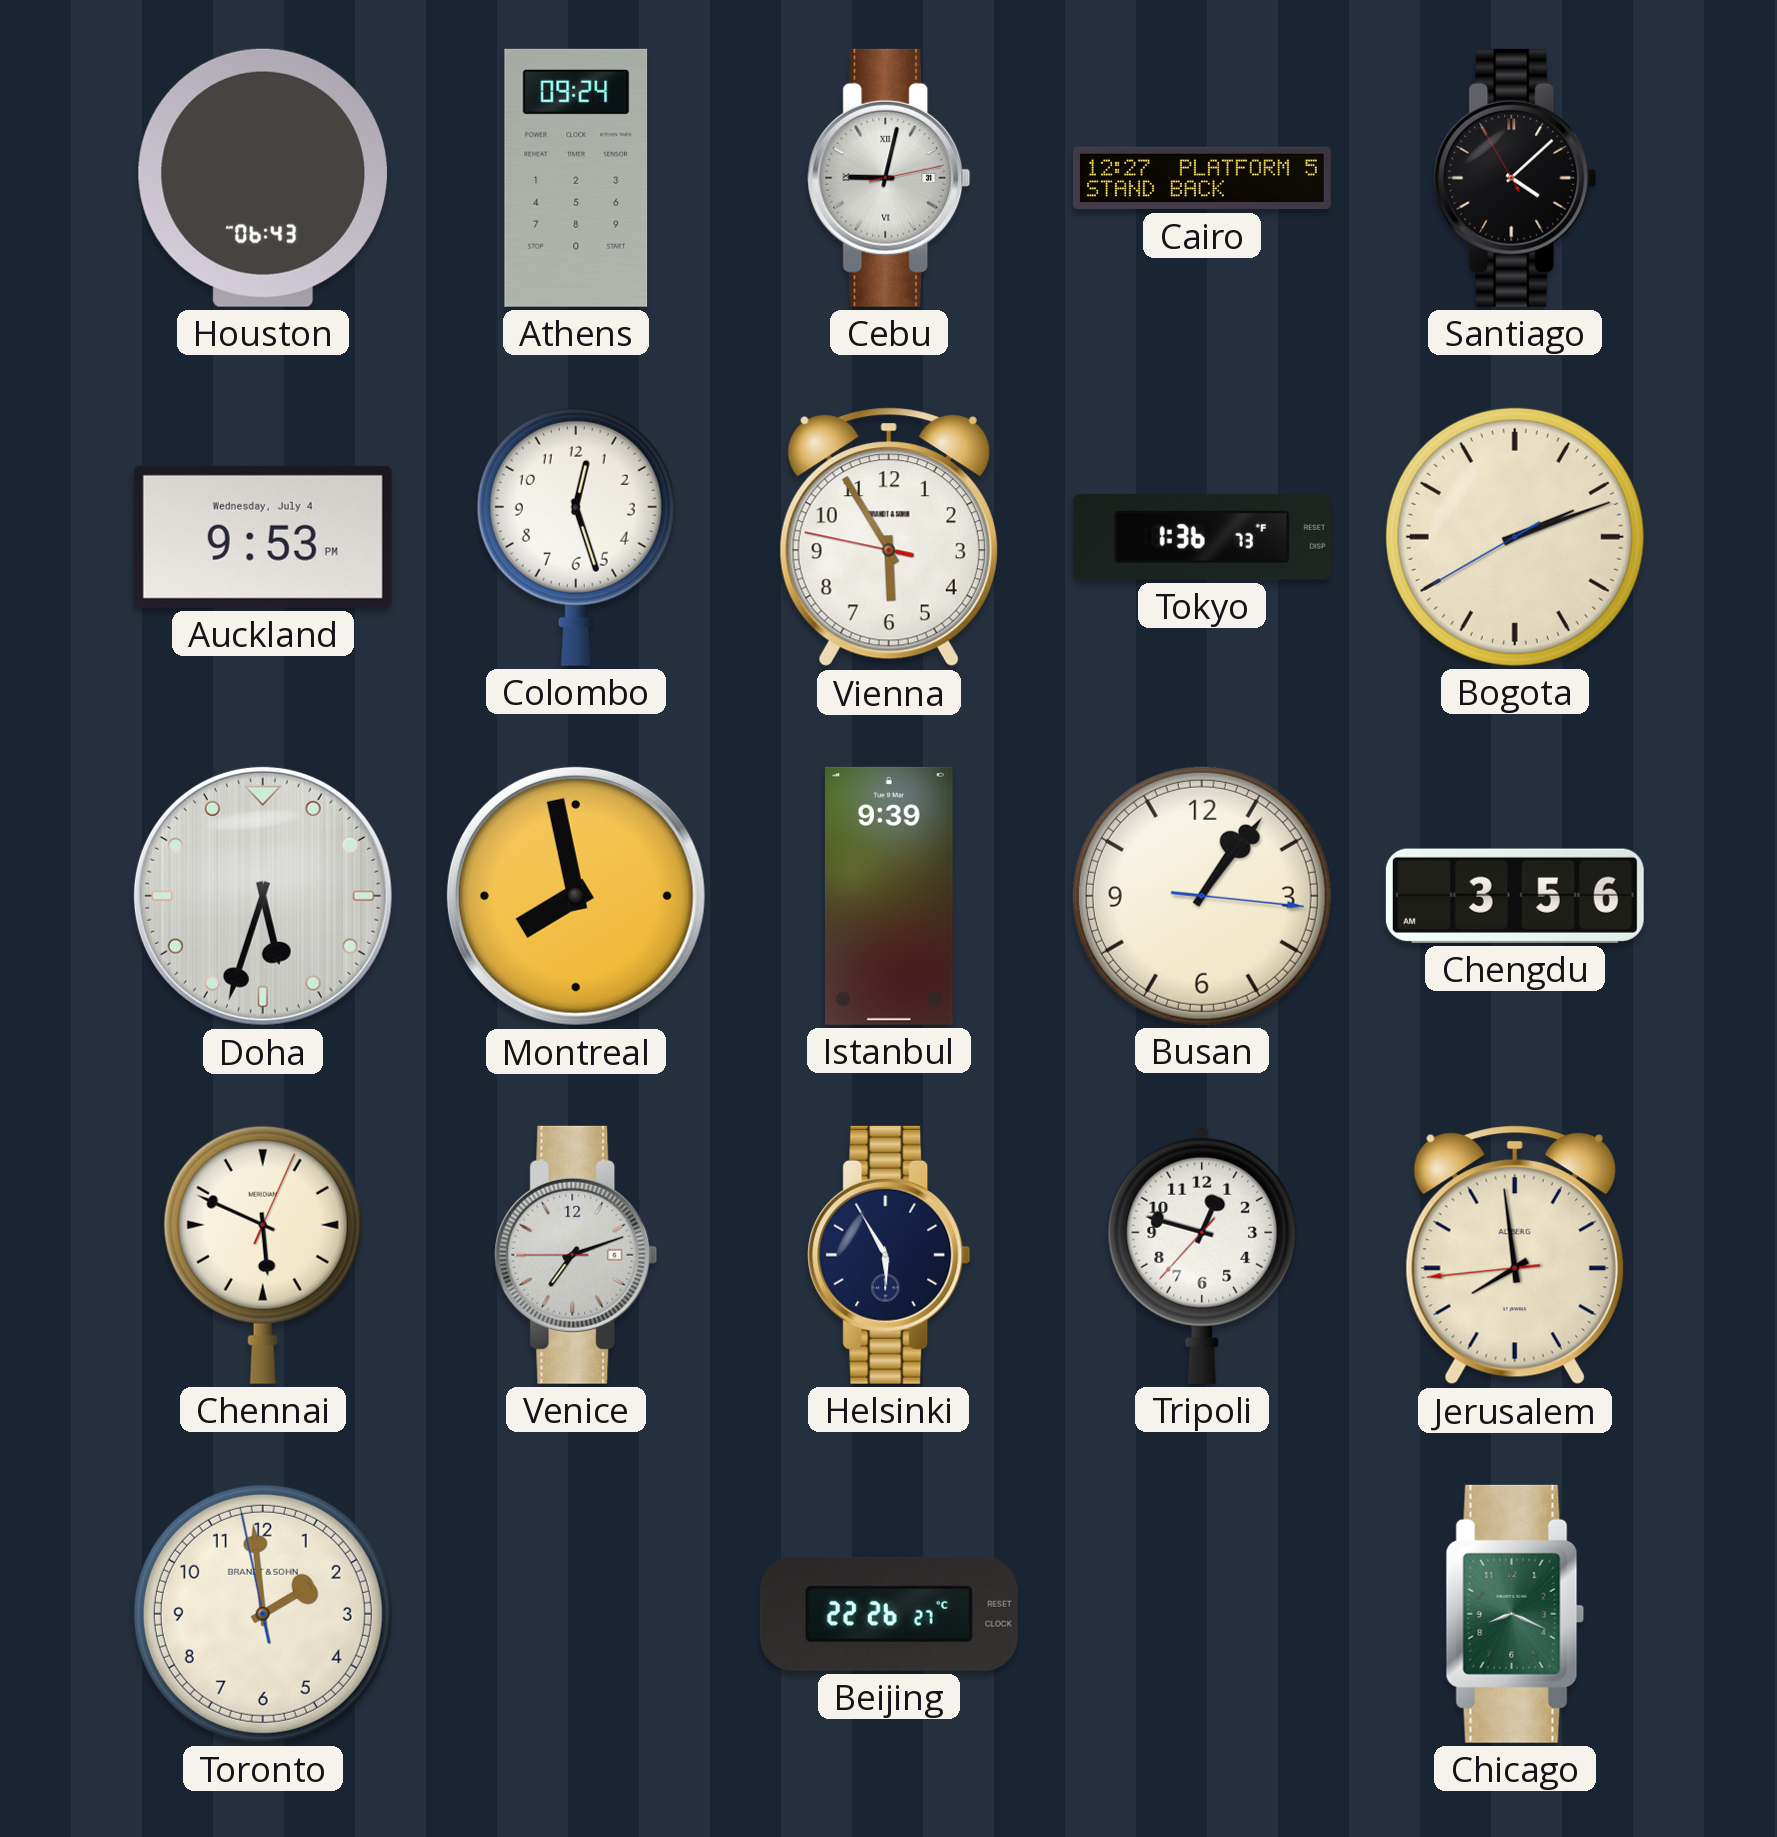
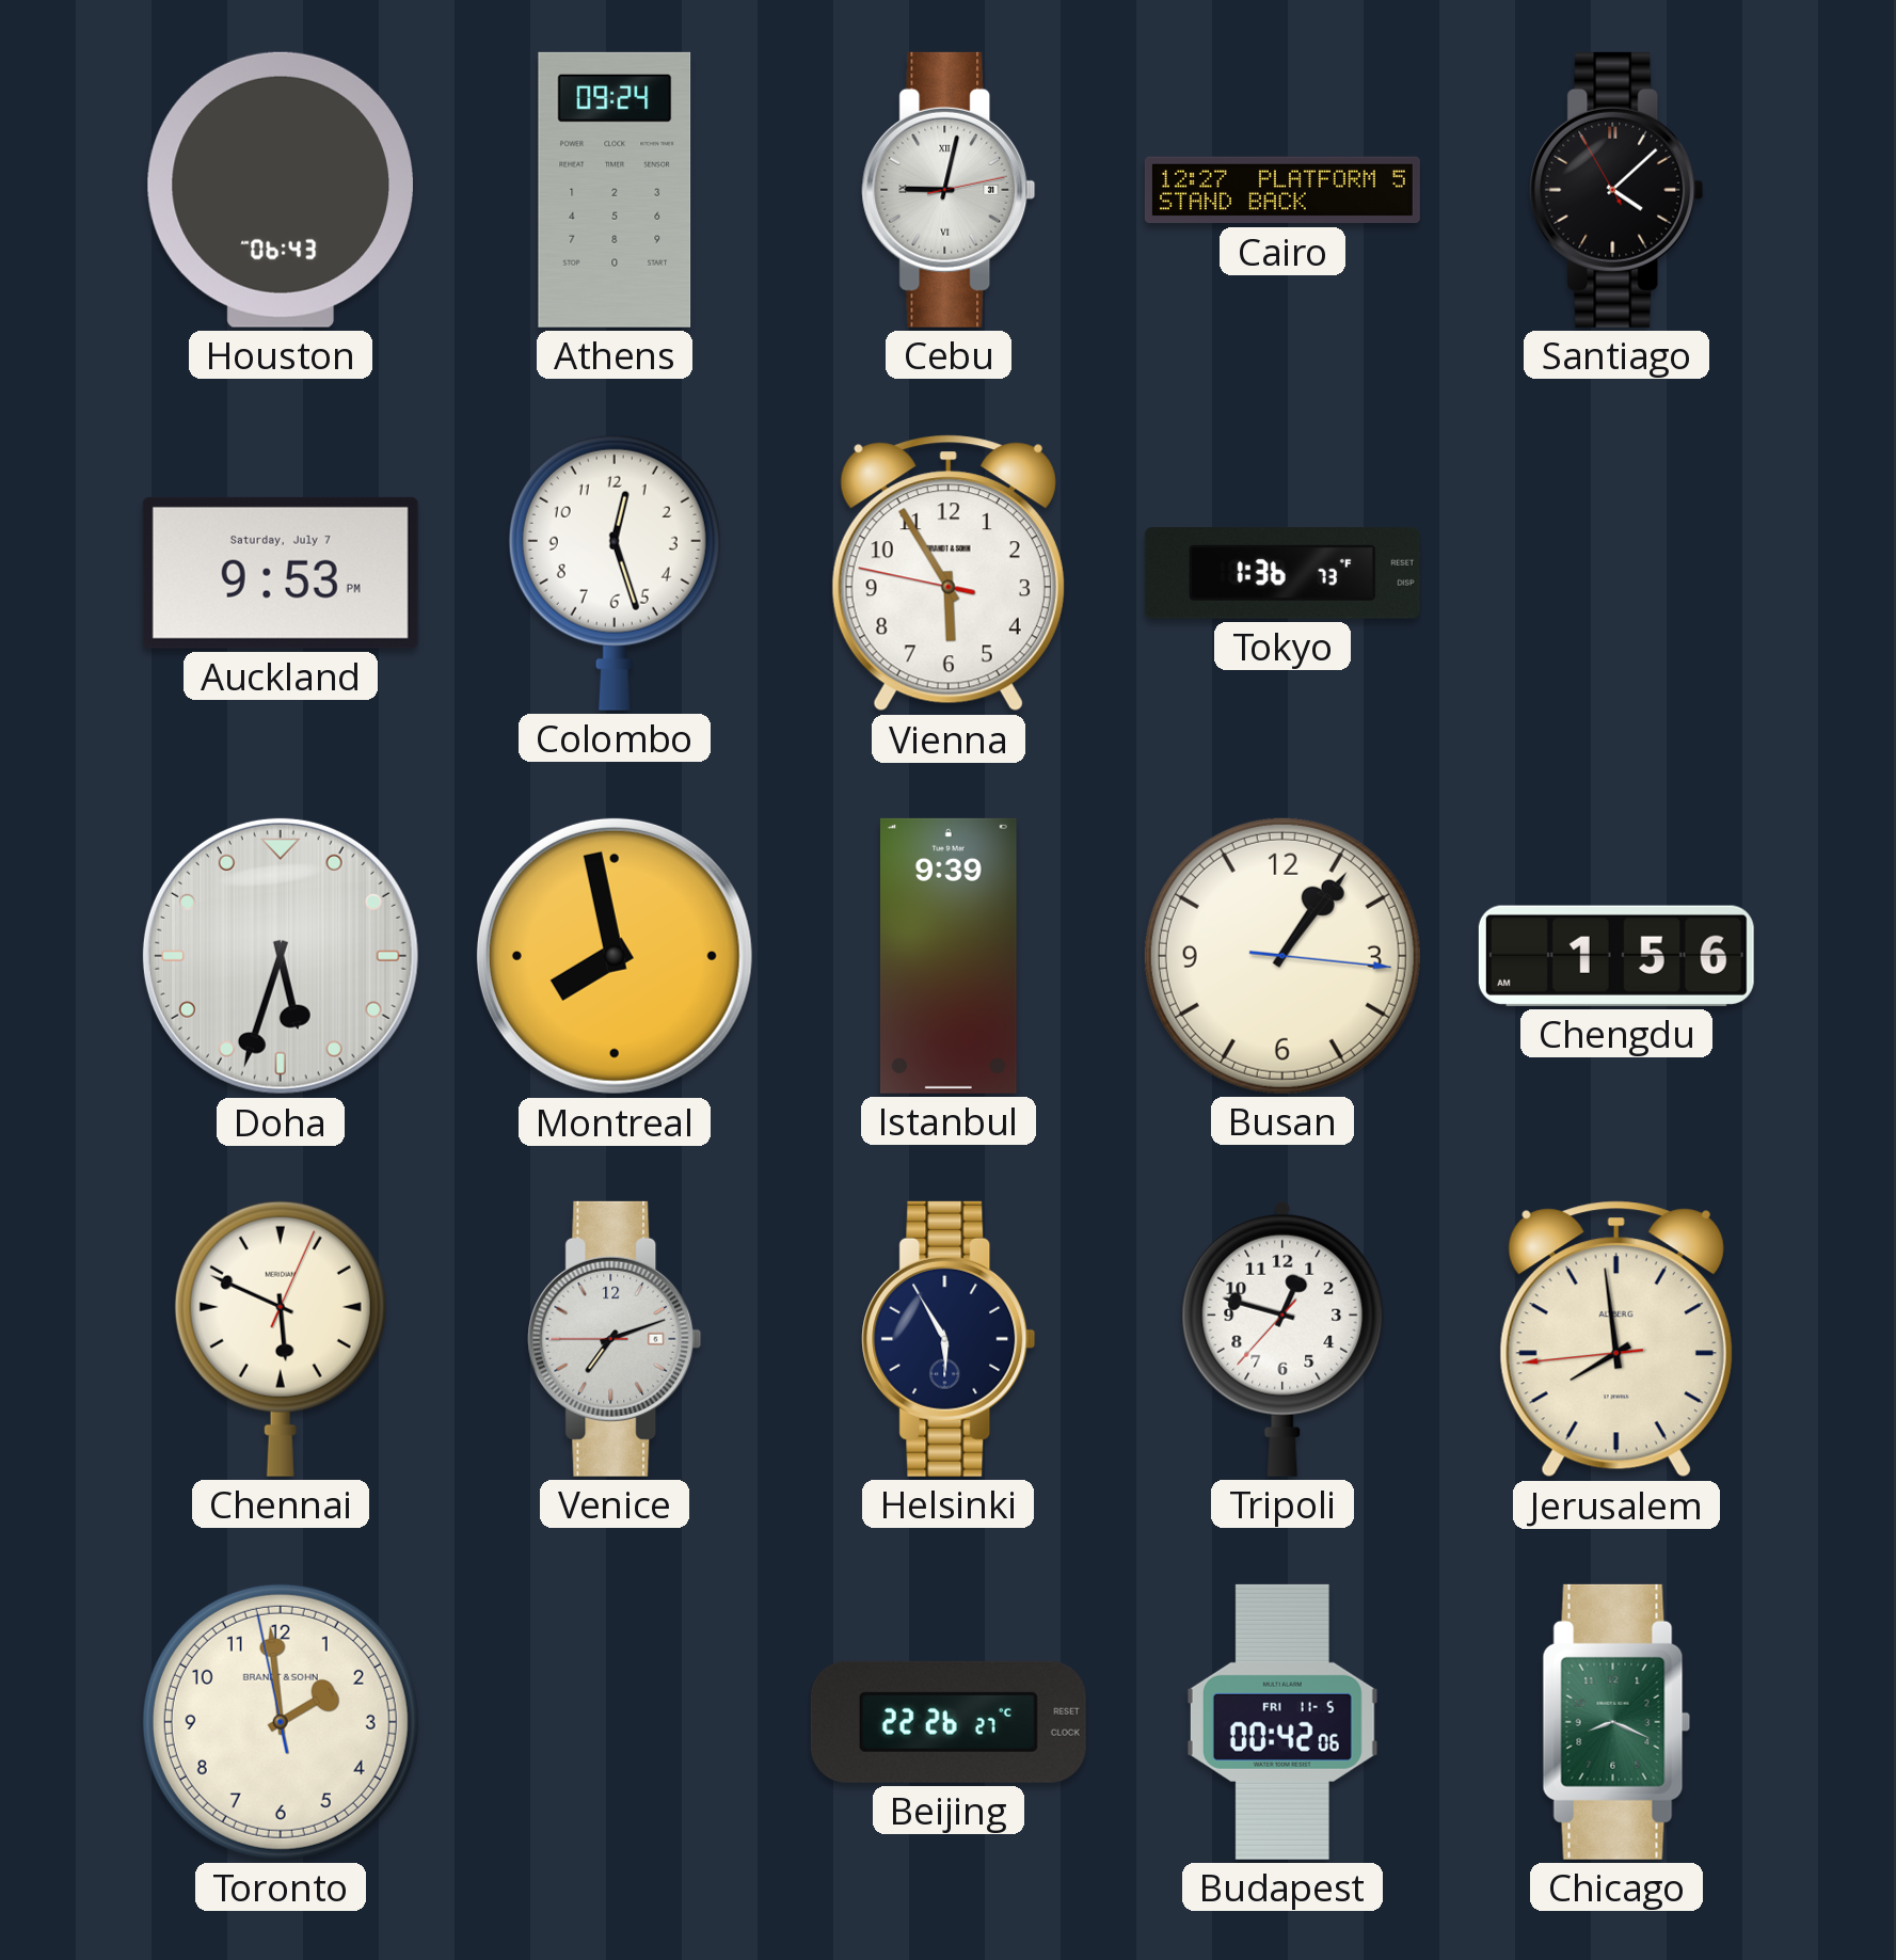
Auckland date: Wednesday, July 4 -> Saturday, July 7
Bogota: 2:11 -> none
Chengdu: 3:56 -> 1:56
Budapest: none -> 00:42
